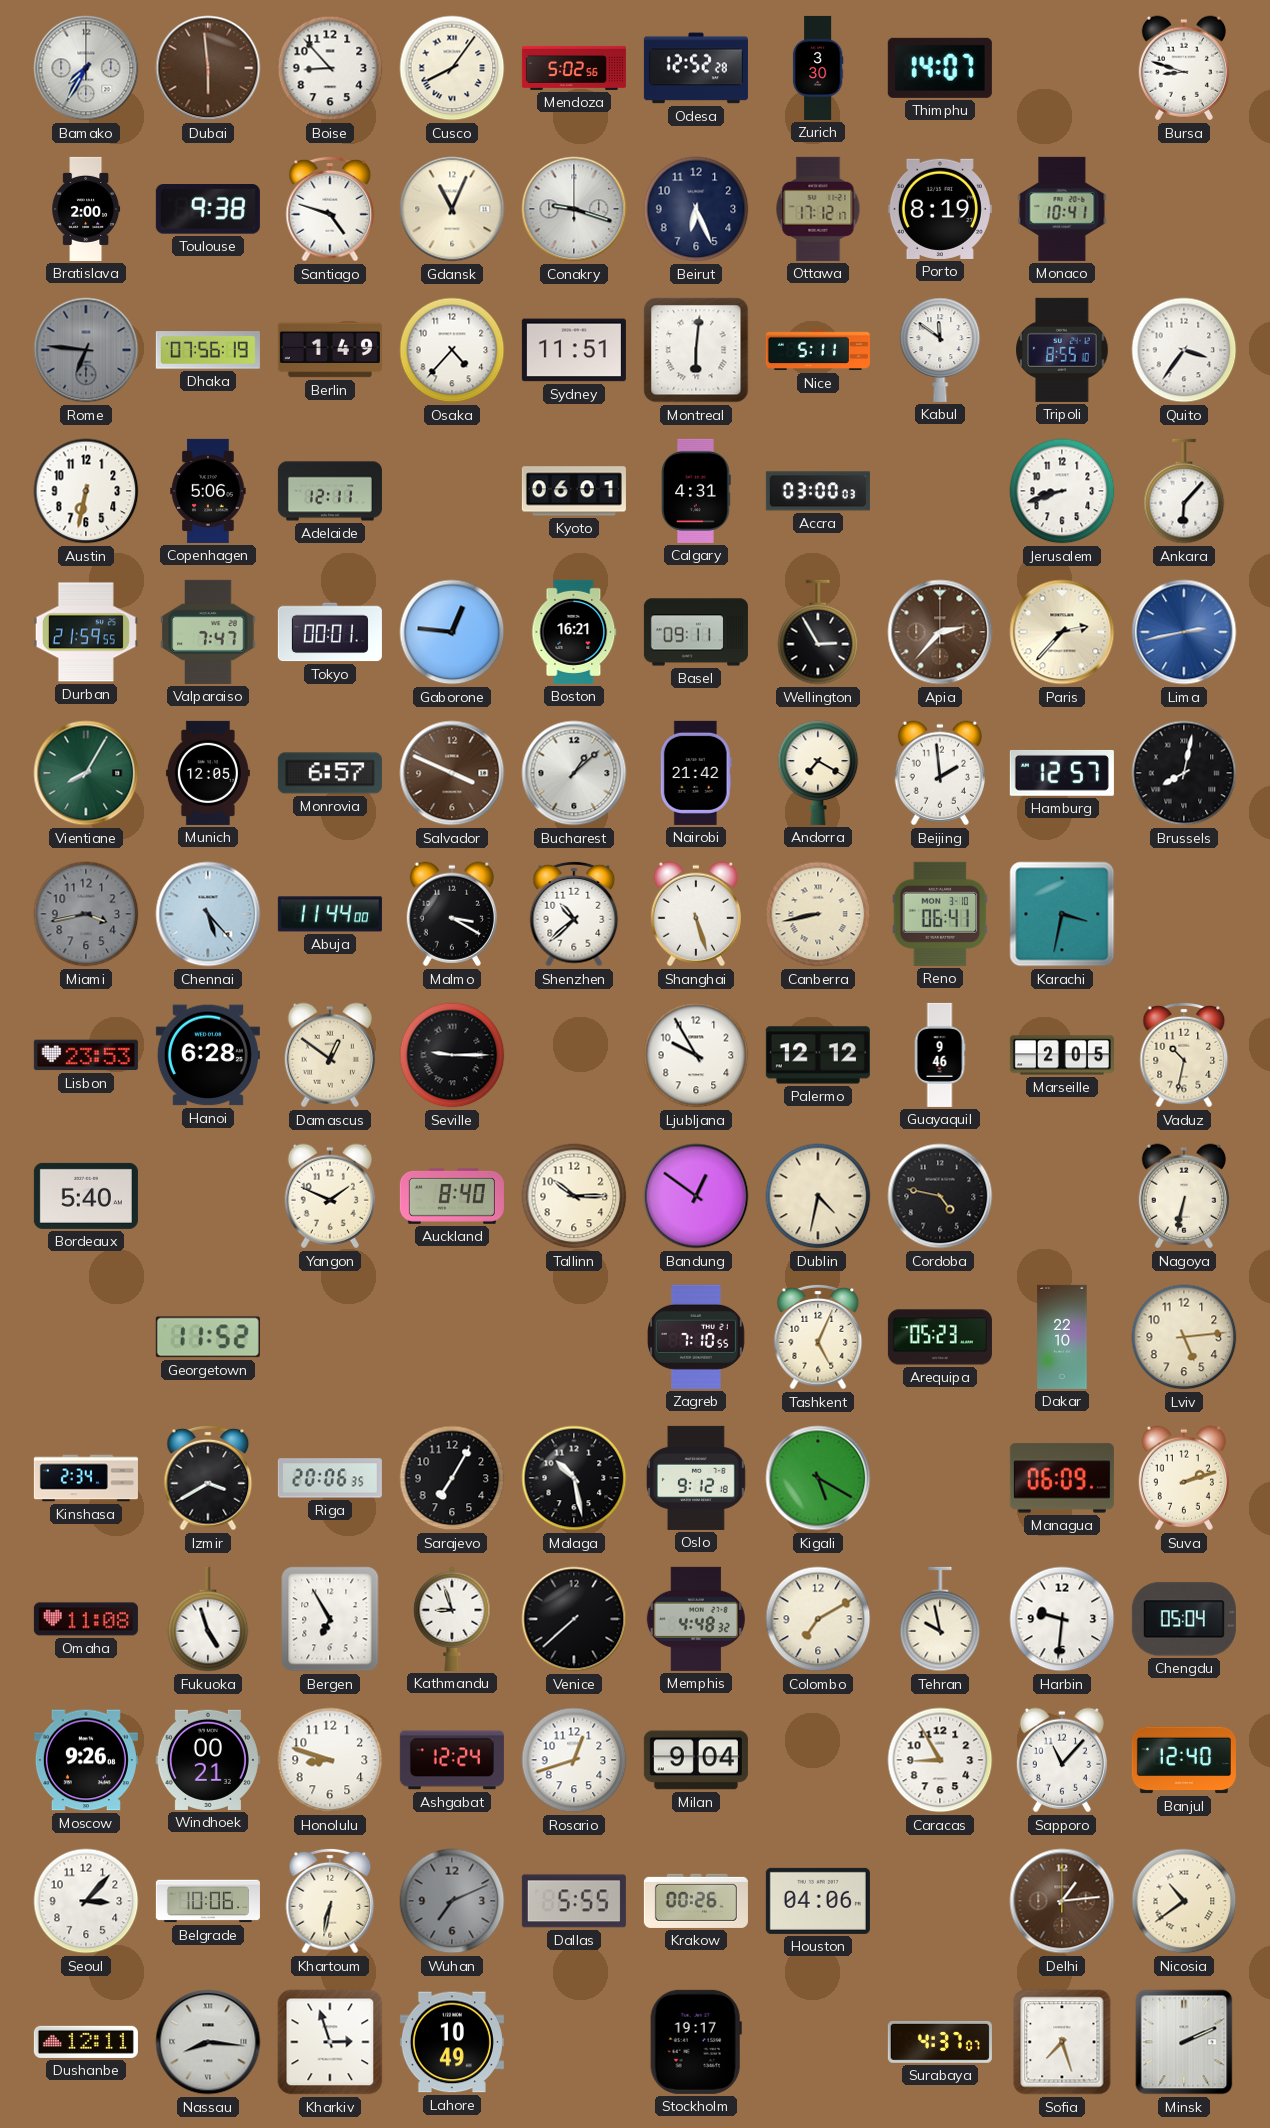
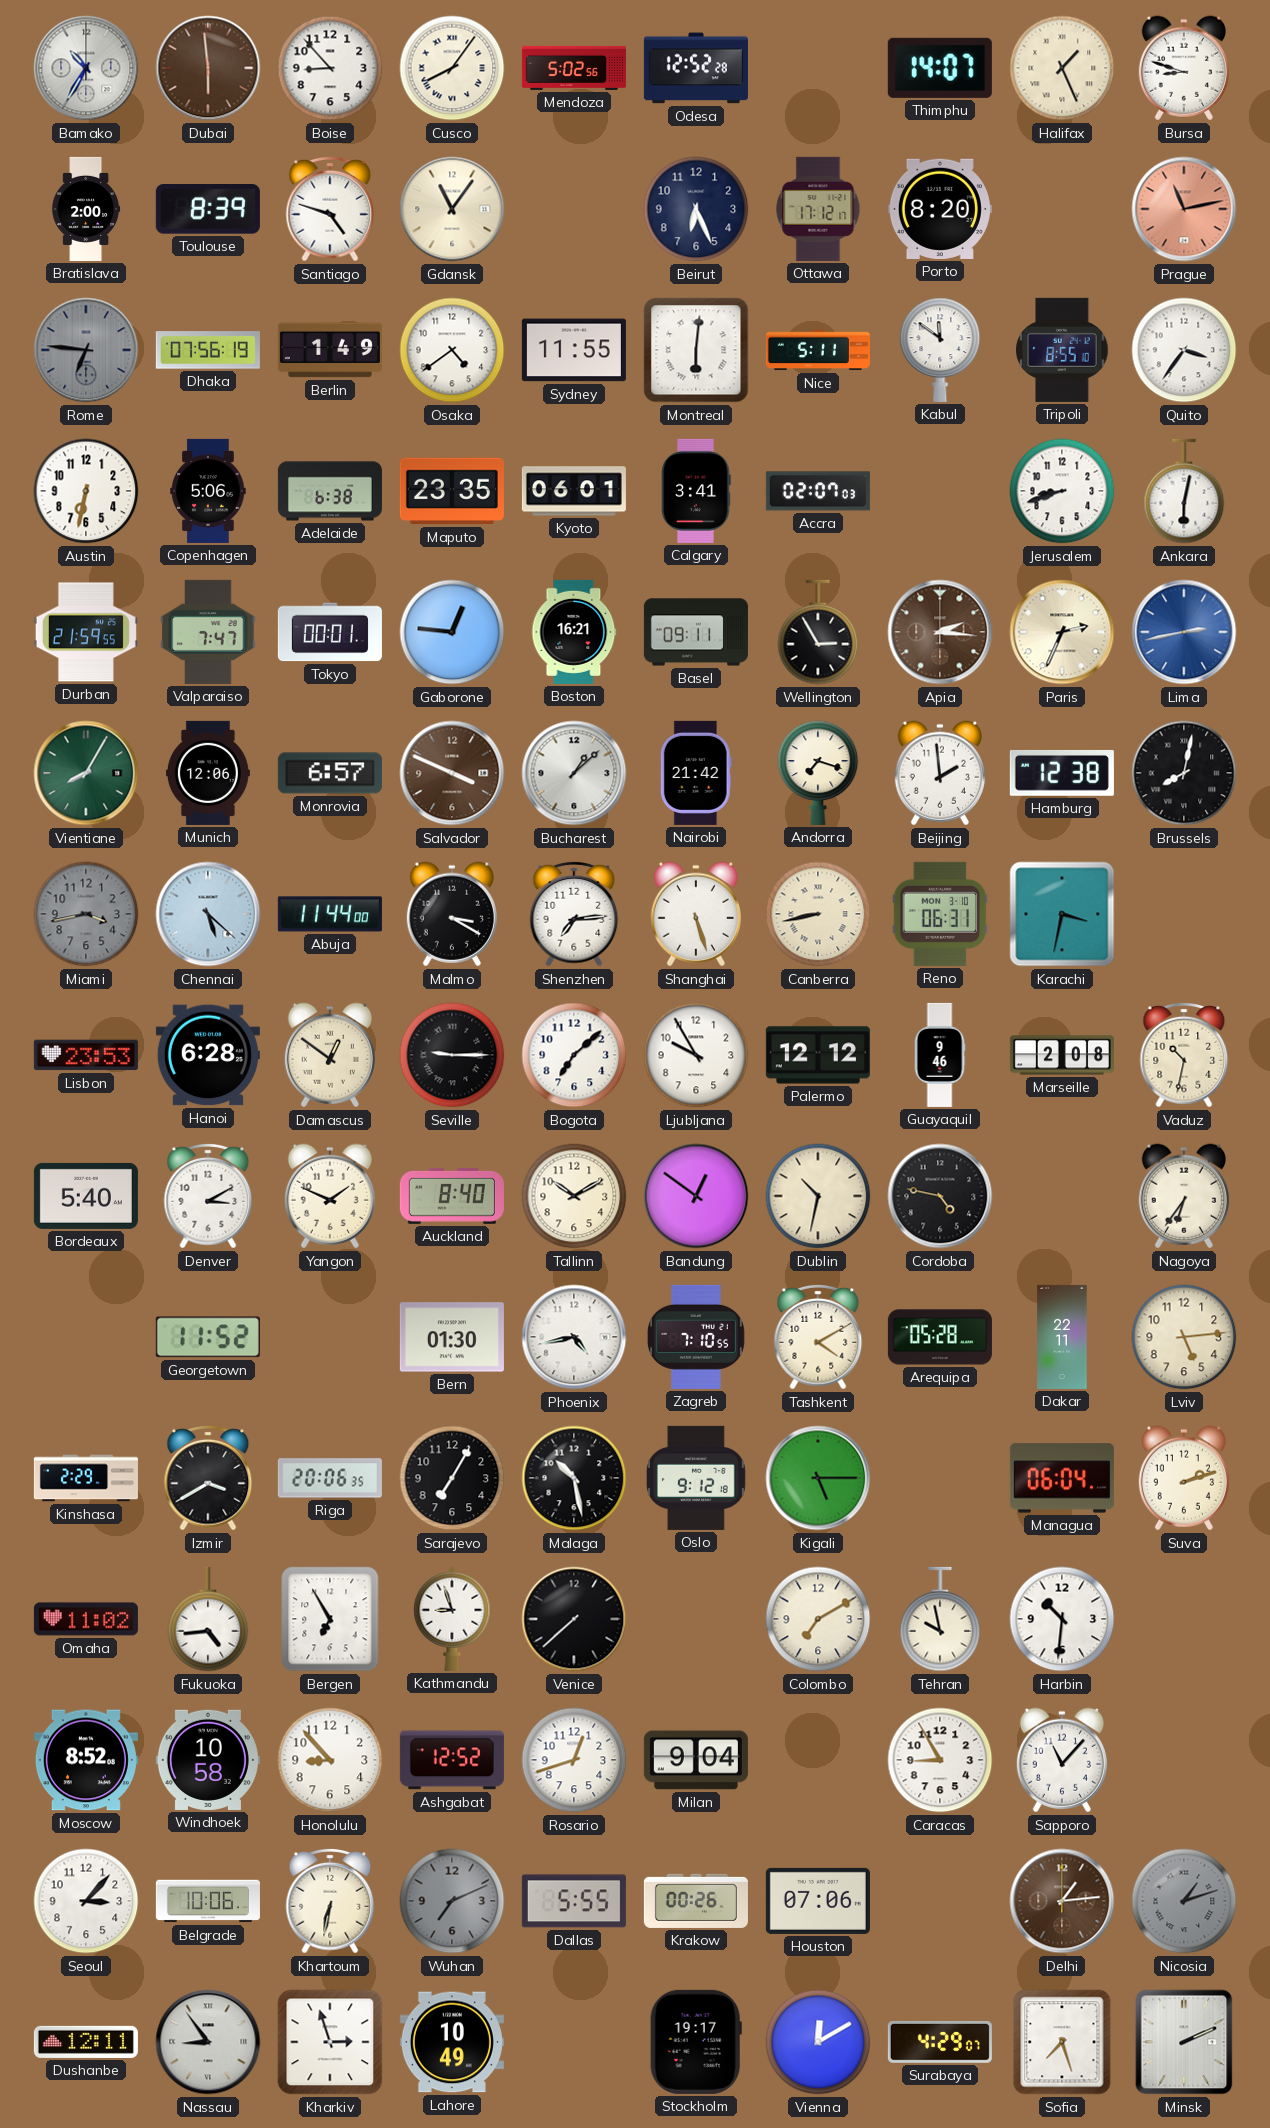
Bamako: 7:35 -> 10:35
Zurich: 3:30 -> none
Halifax: none -> 1:26
Toulouse: 9:38 -> 8:39
Gdansk: 11:04 -> 11:06
Conakry: 9:18 -> none
Porto: 8:19 -> 8:20
Monaco: 10:41 -> none
Prague: none -> 11:13
Osaka: 4:37 -> 4:39
Sydney: 11:51 -> 11:55
Adelaide: 12:11 -> 6:38
Maputo: none -> 23:35
Calgary: 4:31 -> 3:41
Accra: 03:00 -> 02:07
Ankara: 6:07 -> 6:02
Apia: 2:37 -> 2:16
Paris: 2:37 -> 2:34
Munich: 12:05 -> 12:06
Andorra: 7:20 -> 7:18
Hamburg: 12:57 -> 12:38
Chennai: 5:23 -> 5:22
Shenzhen: 10:38 -> 7:14
Reno: 06:41 -> 06:31
Bogota: none -> 7:08
Marseille: 2:05 -> 2:08
Denver: none -> 3:10
Tallinn: 10:15 -> 10:10
Dublin: 4:32 -> 10:32
Nagoya: 6:32 -> 6:36
Bern: none -> 01:30
Phoenix: none -> 4:43
Tashkent: 5:04 -> 4:10
Arequipa: 05:23 -> 05:28
Dakar: 22:10 -> 22:11
Kinshasa: 2:34 -> 2:29
Kigali: 5:20 -> 5:15
Managua: 06:09 -> 06:04
Omaha: 11:08 -> 11:02
Fukuoka: 4:57 -> 4:44
Memphis: 4:48 -> none
Harbin: 9:31 -> 10:31
Chengdu: 05:04 -> none
Moscow: 9:26 -> 8:52
Windhoek: 00:21 -> 10:58
Honolulu: 8:48 -> 8:53
Ashgabat: 12:24 -> 12:52
Banjul: 12:40 -> none
Houston: 04:06 -> 07:06
Nicosia: 10:39 -> 1:12
Nicosia dial: cream -> grey
Nassau: 8:16 -> 8:54
Vienna: none -> 12:10
Surabaya: 4:37 -> 4:29
